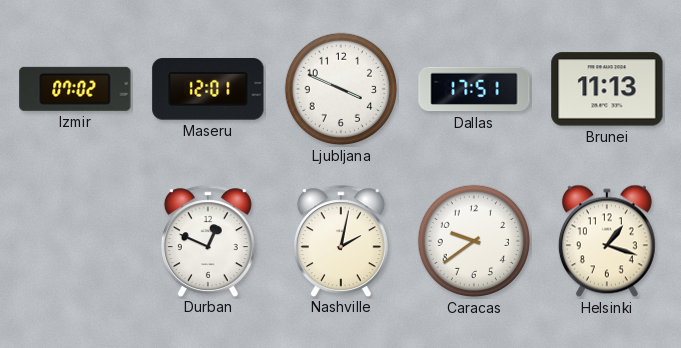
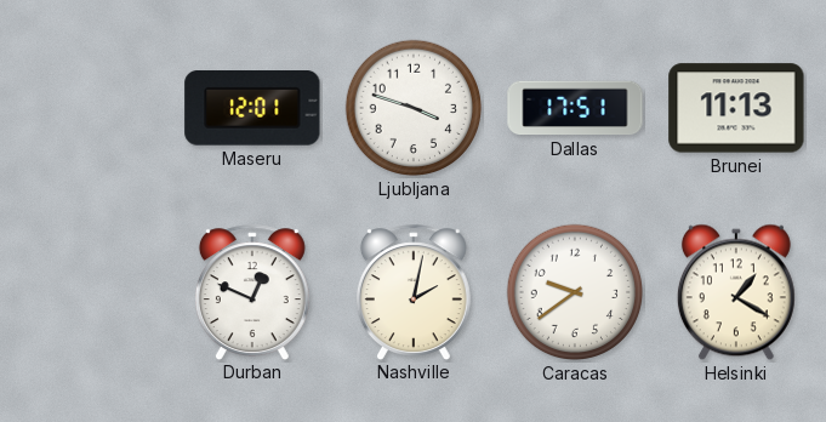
Izmir: 07:02 -> none
Ljubljana: 3:49 -> 3:48
Helsinki: 1:18 -> 1:20
